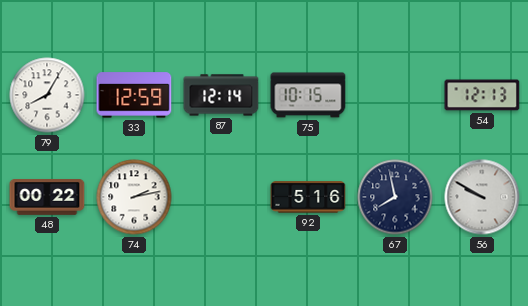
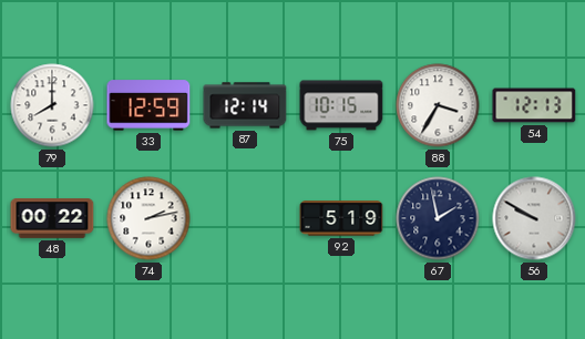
79: 8:05 -> 8:00
88: none -> 3:35
92: 5:16 -> 5:19
67: 7:58 -> 1:58
